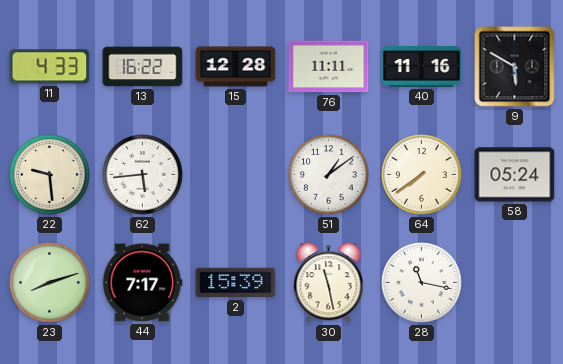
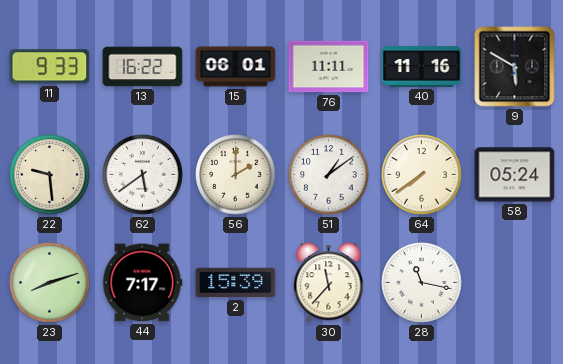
11: 4:33 -> 9:33
15: 12:28 -> 06:01
62: 5:44 -> 5:39
56: none -> 2:00
30: 11:28 -> 11:37
